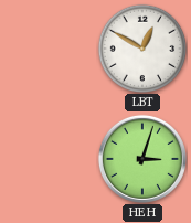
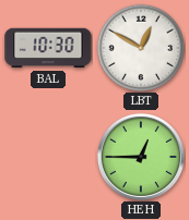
BAL: none -> 10:30
HEH: 3:03 -> 12:45
